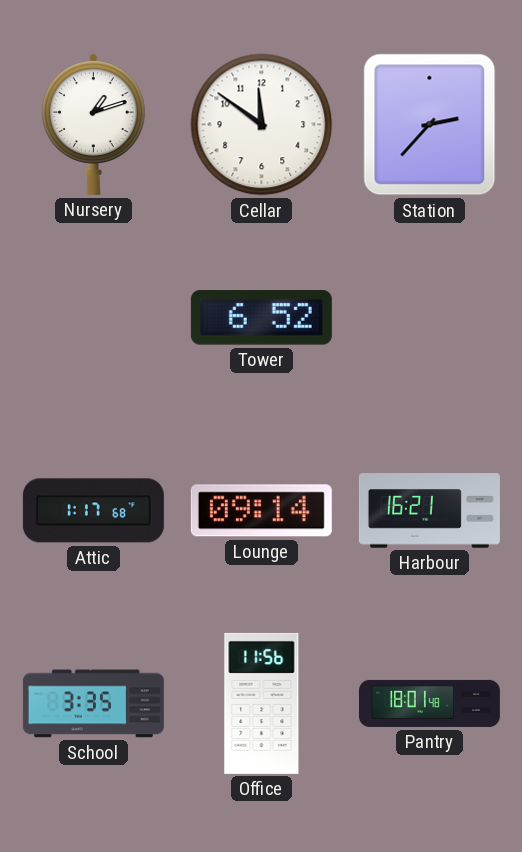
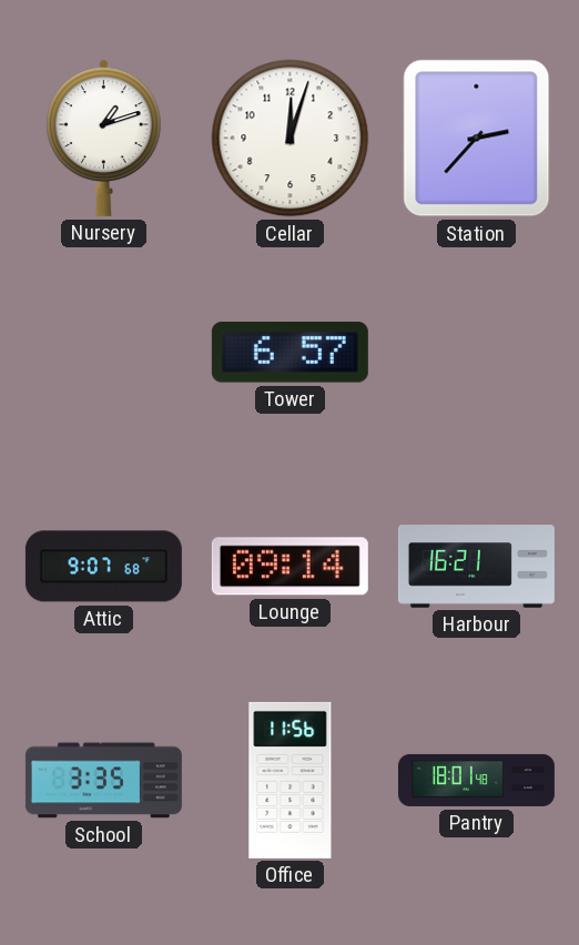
Cellar: 11:51 -> 12:03
Tower: 6:52 -> 6:57
Attic: 1:17 -> 9:07
